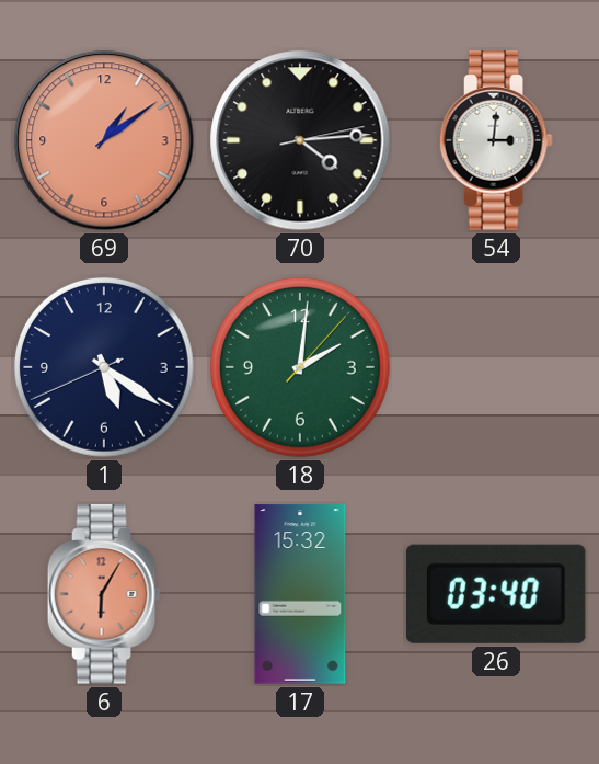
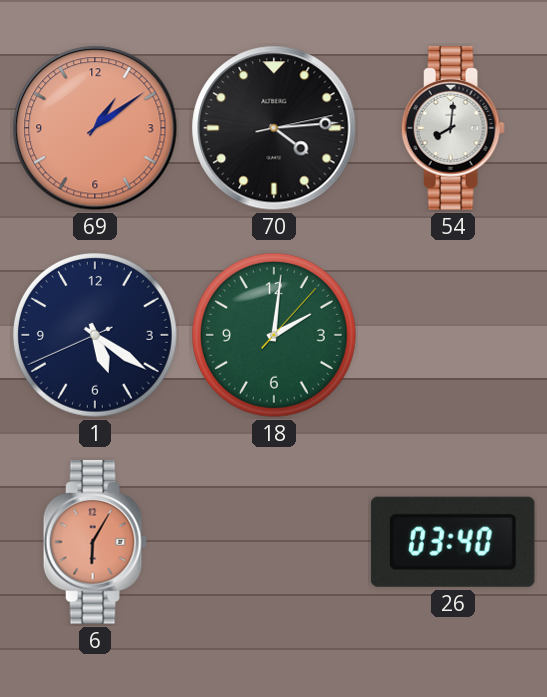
54: 3:01 -> 8:01
17: 15:32 -> none
